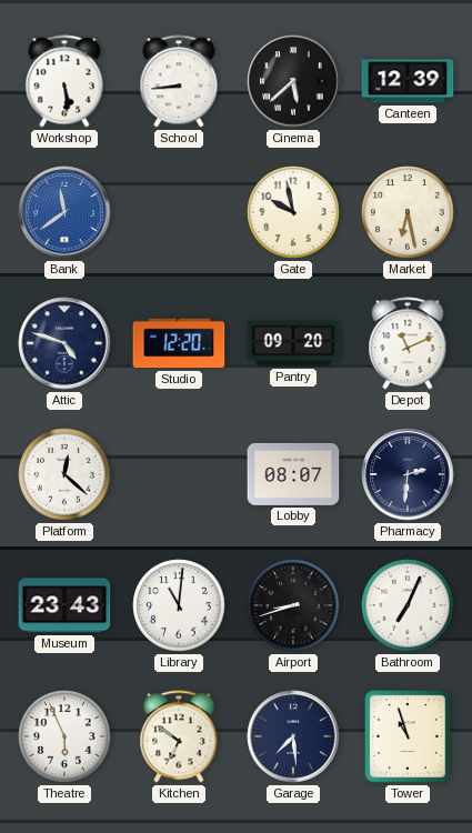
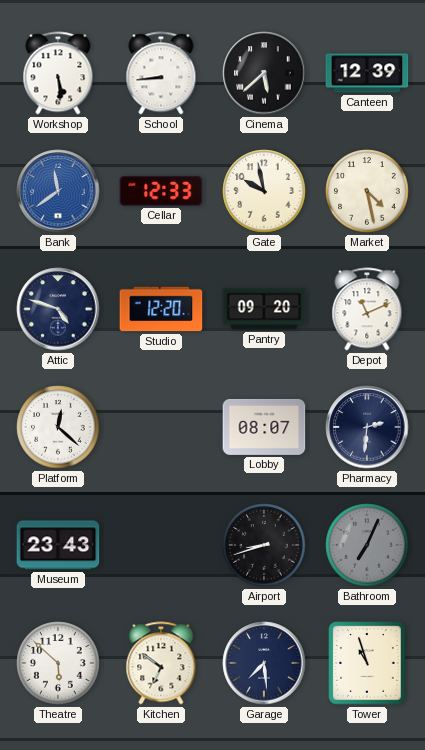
Cellar: none -> 12:33
Market: 6:28 -> 4:28
Library: 11:01 -> none
Bathroom dial: white -> grey
Theatre: 5:56 -> 5:52
